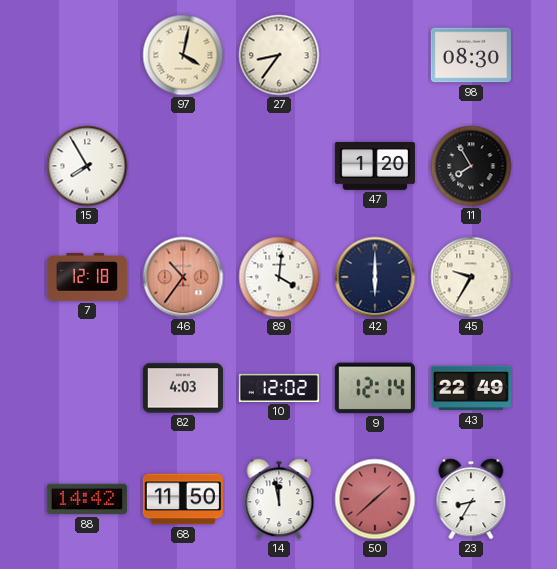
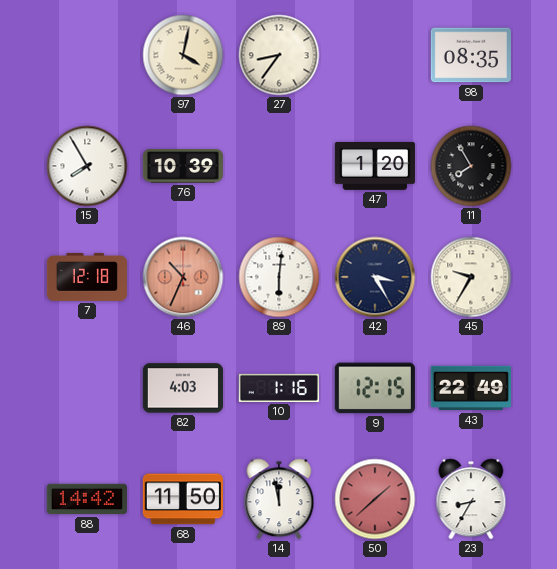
98: 08:30 -> 08:35
76: none -> 10:39
46: 10:36 -> 10:34
89: 4:01 -> 6:01
42: 6:00 -> 3:25
10: 12:02 -> 1:16
9: 12:14 -> 12:15
